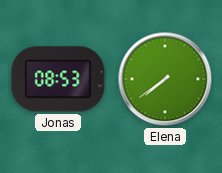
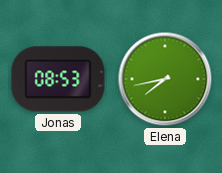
Elena: 7:39 -> 7:43
